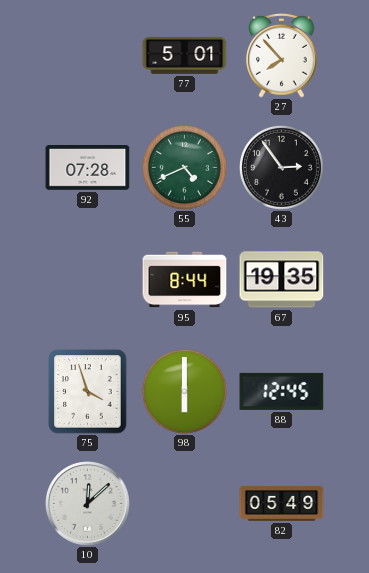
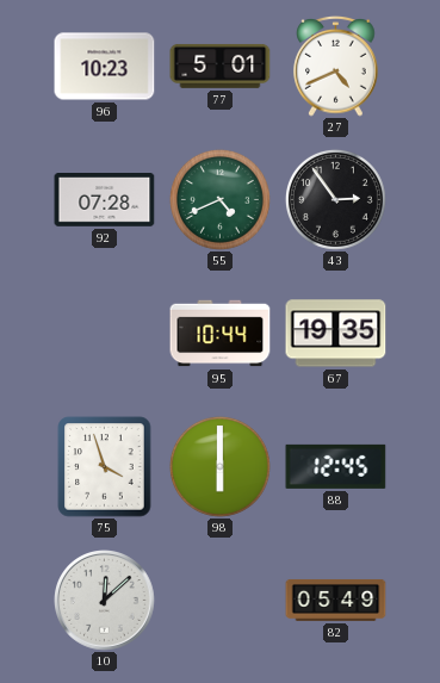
96: none -> 10:23
27: 7:53 -> 4:41
95: 8:44 -> 10:44
